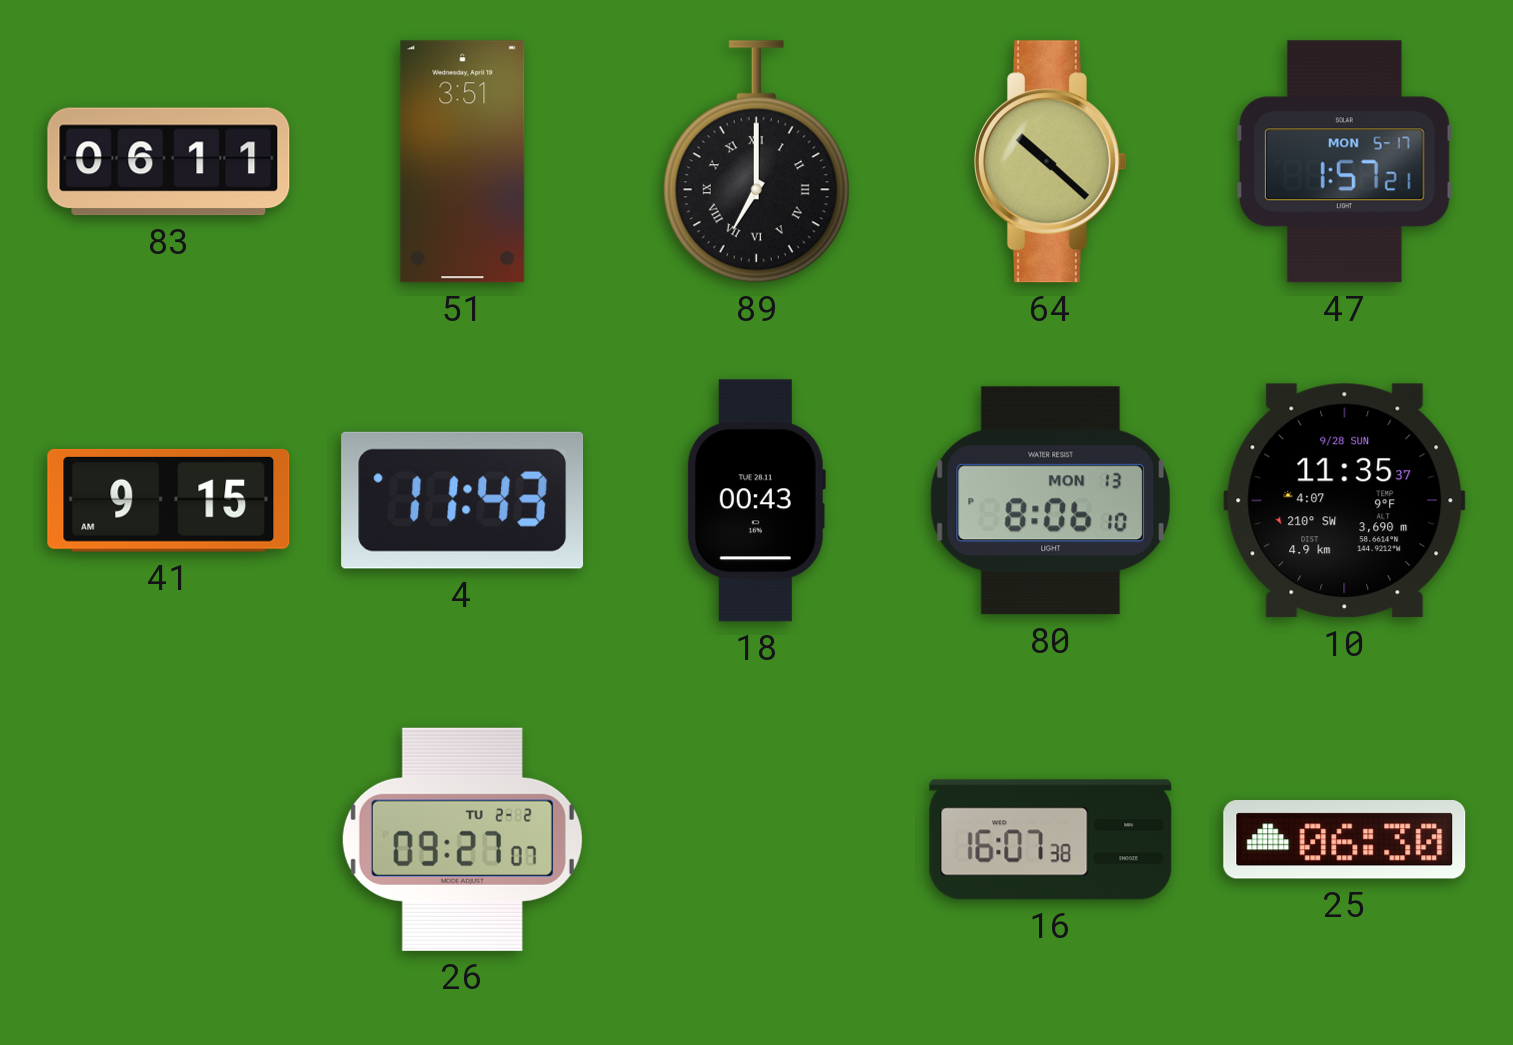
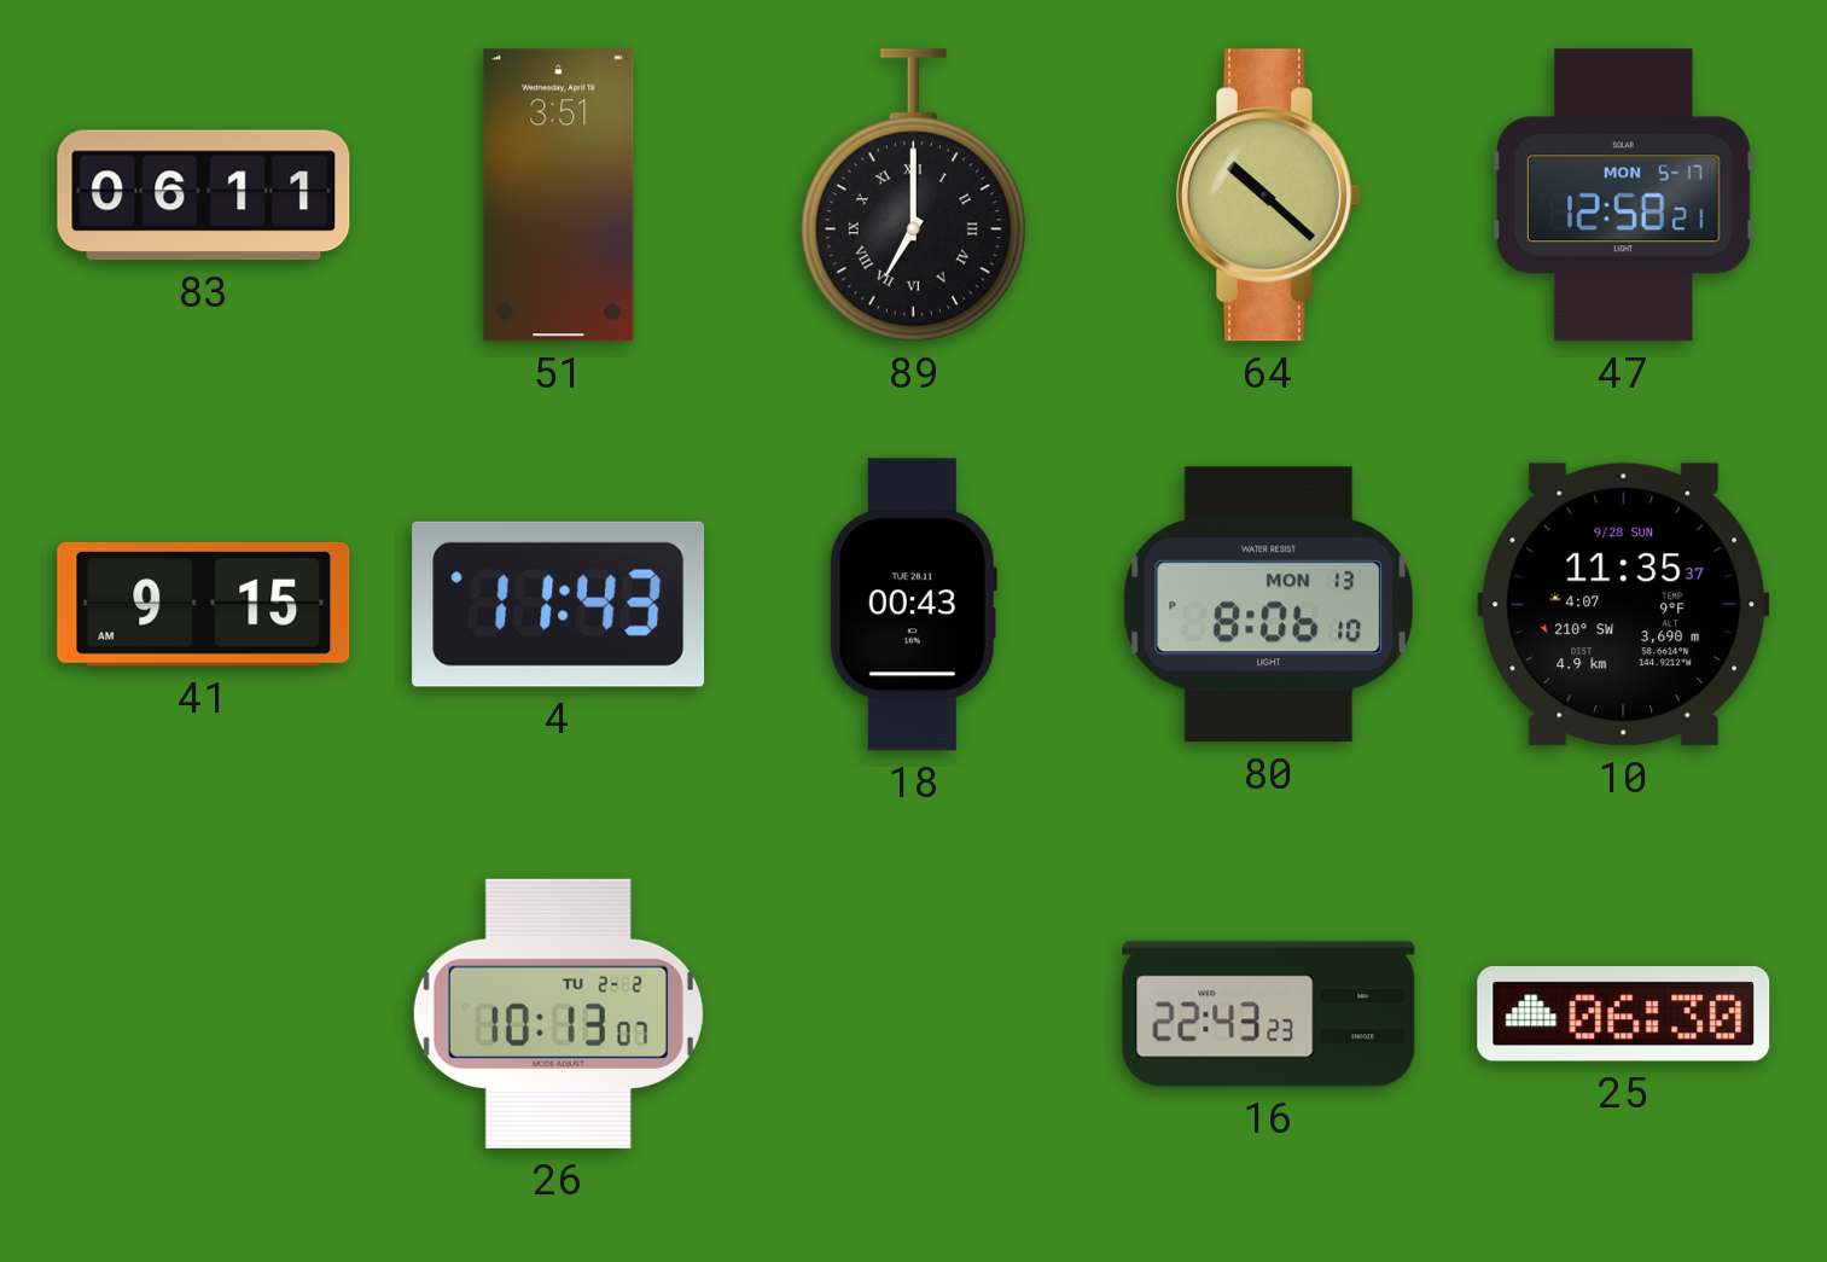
47: 1:57 -> 12:58
26: 09:27 -> 10:13
16: 16:07 -> 22:43
